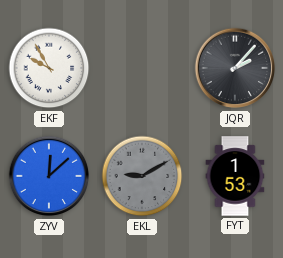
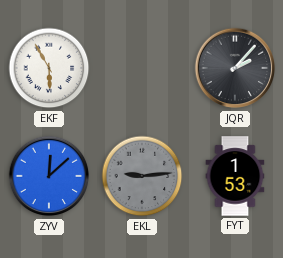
EKF: 9:55 -> 5:55
EKL: 9:10 -> 9:14
